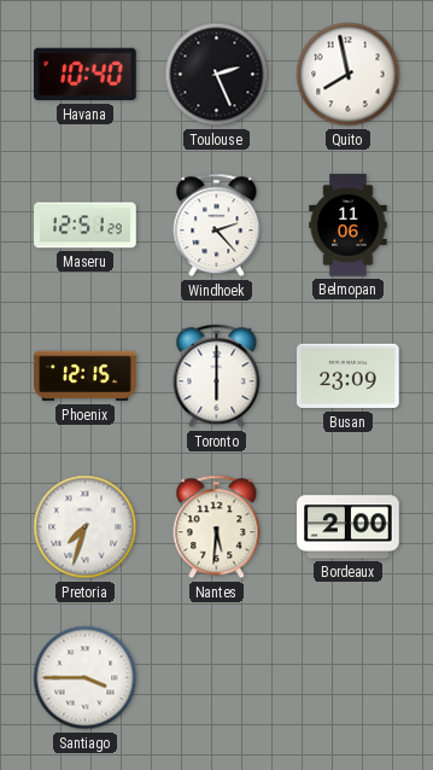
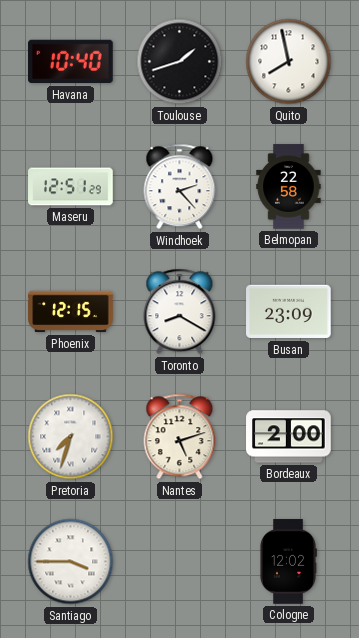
Toulouse: 2:26 -> 1:42
Belmopan: 11:06 -> 22:58
Toronto: 6:00 -> 8:20
Nantes: 5:31 -> 5:12
Cologne: none -> 12:02
